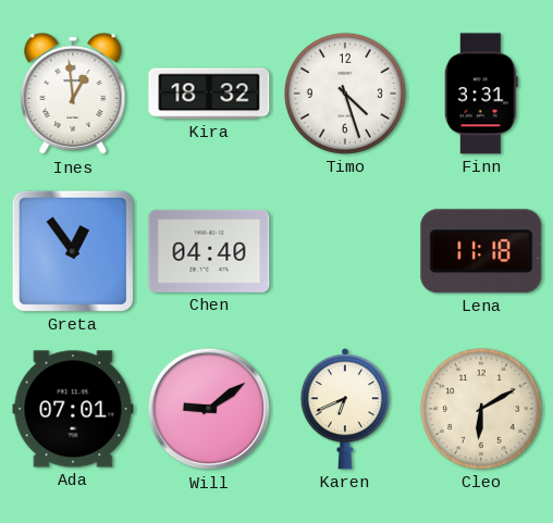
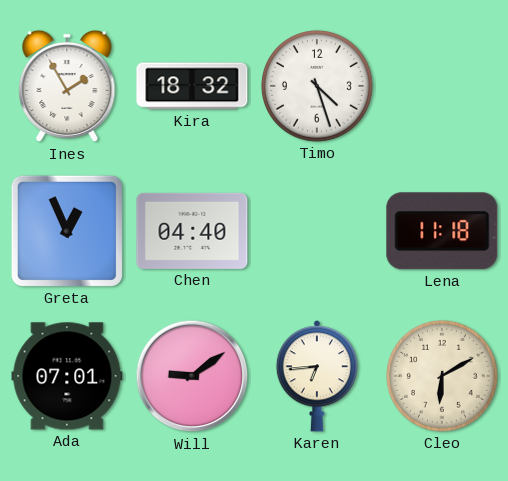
Ines: 12:59 -> 1:55
Finn: 3:31 -> none
Greta: 12:54 -> 12:56
Karen: 6:41 -> 6:44
